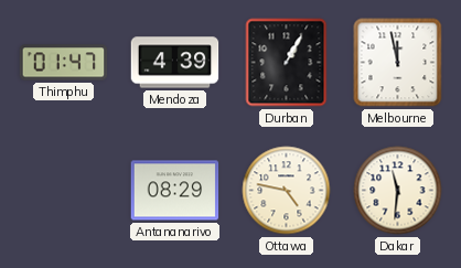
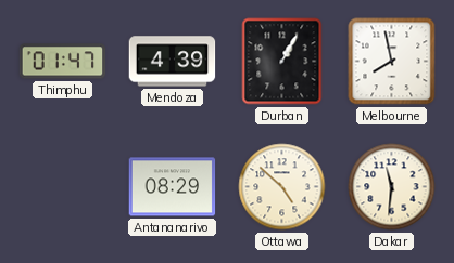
Melbourne: 11:58 -> 7:58
Ottawa: 4:47 -> 4:52
